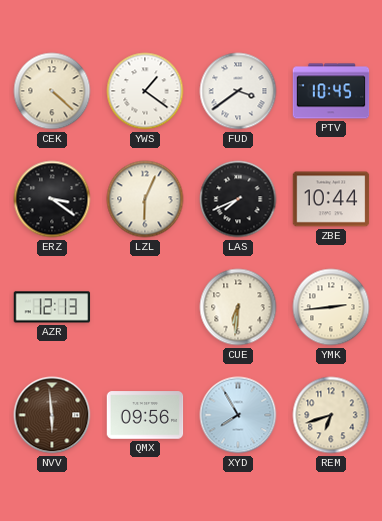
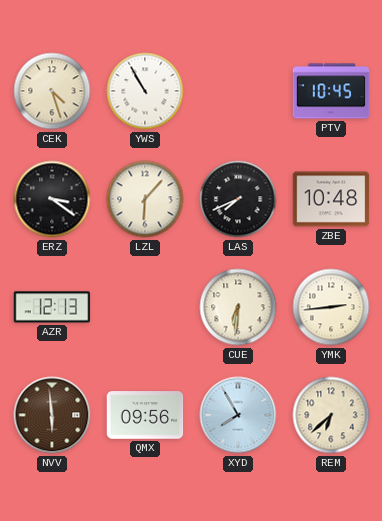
CEK: 4:22 -> 4:27
YWS: 1:21 -> 10:55
FUD: 3:39 -> none
LZL: 6:04 -> 6:07
ZBE: 10:44 -> 10:48
REM: 6:42 -> 6:38
